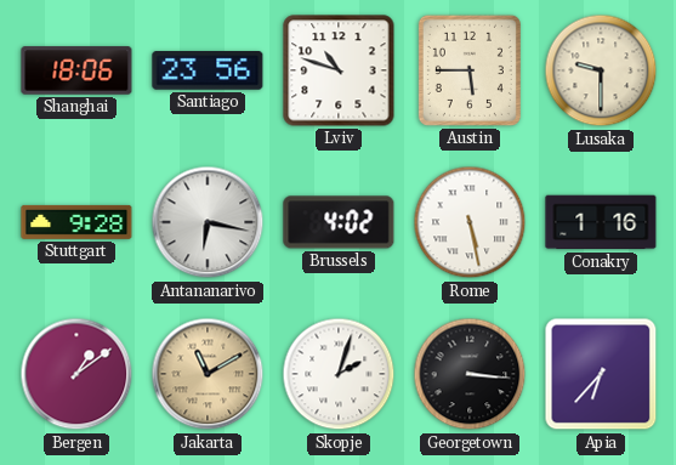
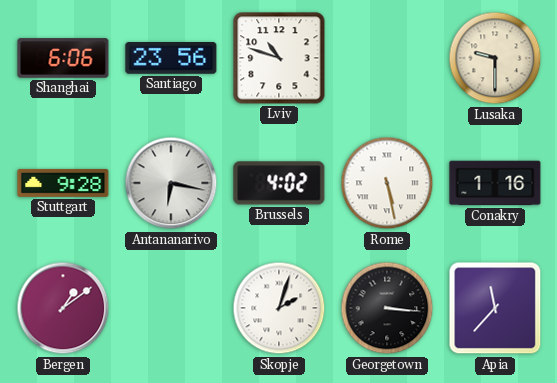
Shanghai: 18:06 -> 6:06
Austin: 5:45 -> none
Jakarta: 11:10 -> none
Apia: 6:37 -> 11:37
